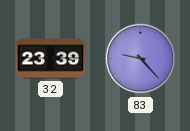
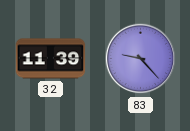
32: 23:39 -> 11:39
